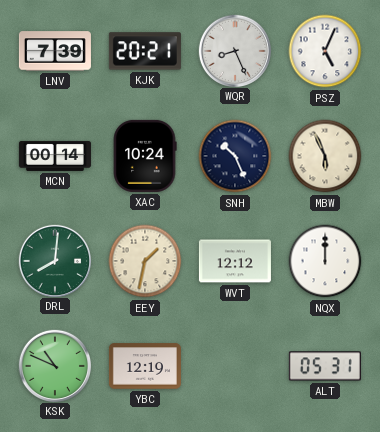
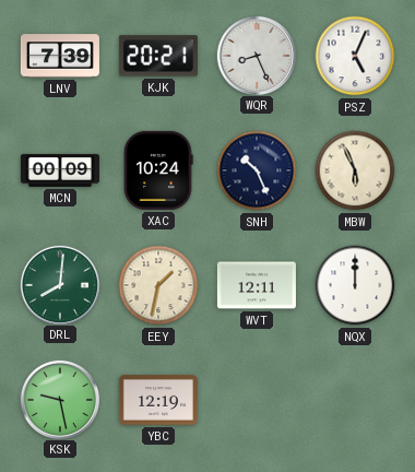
MCN: 00:14 -> 00:09
WVT: 12:12 -> 12:11
KSK: 10:49 -> 9:28
ALT: 05:31 -> none
